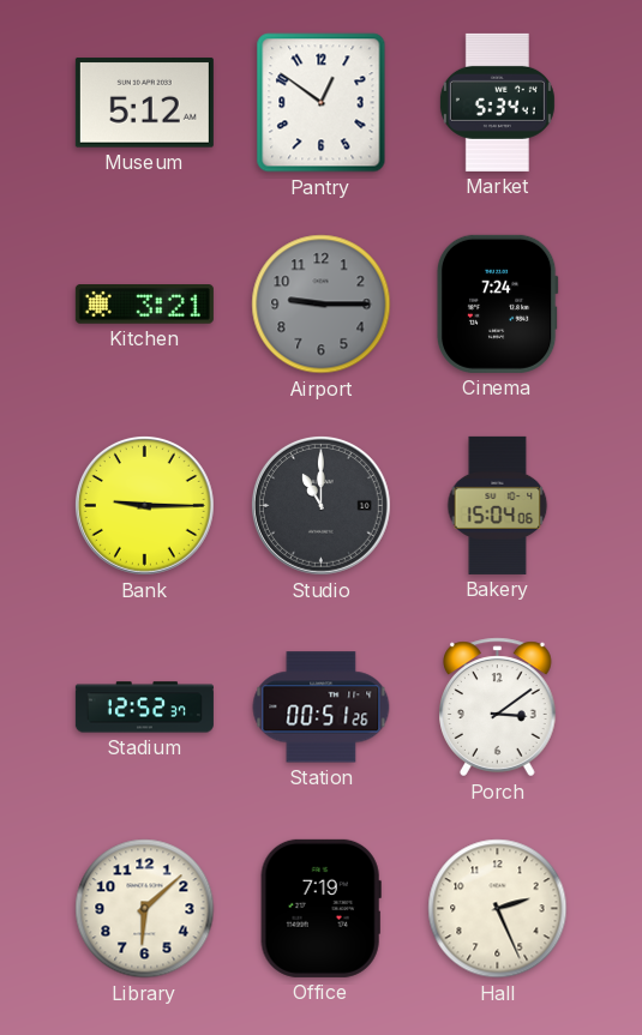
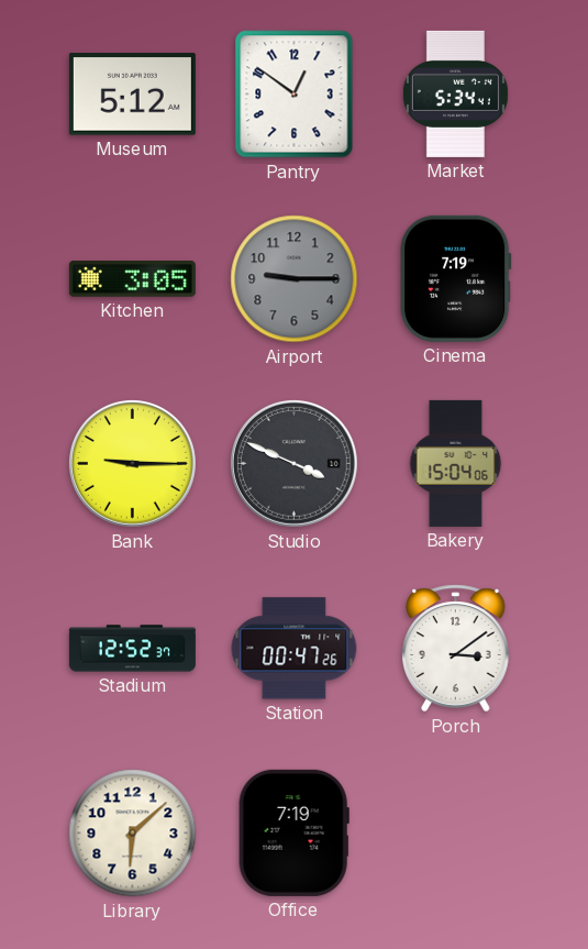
Kitchen: 3:21 -> 3:05
Cinema: 7:24 -> 7:19
Studio: 11:00 -> 3:49
Station: 00:51 -> 00:47
Hall: 2:26 -> none
